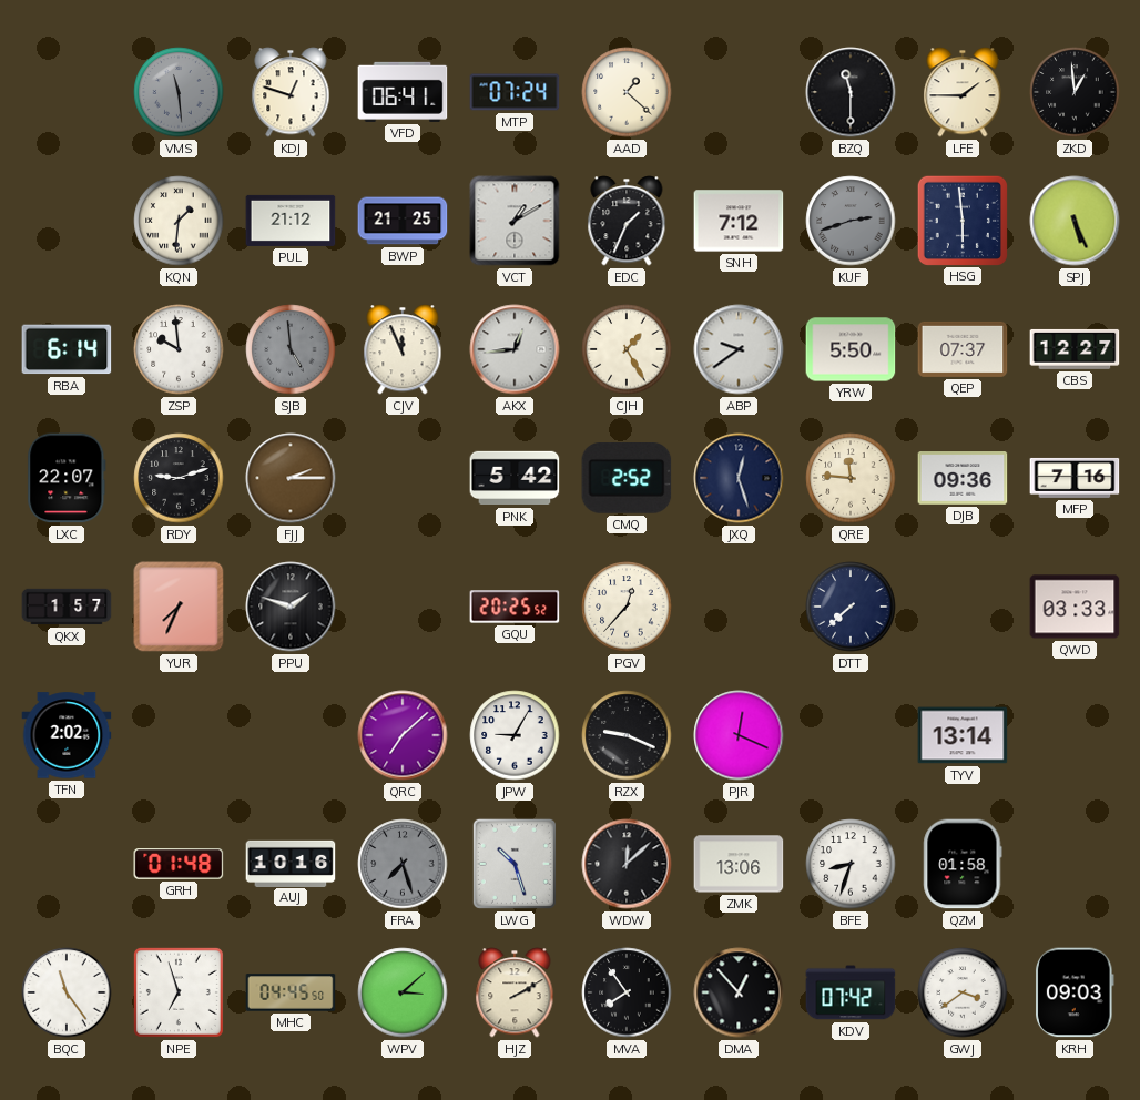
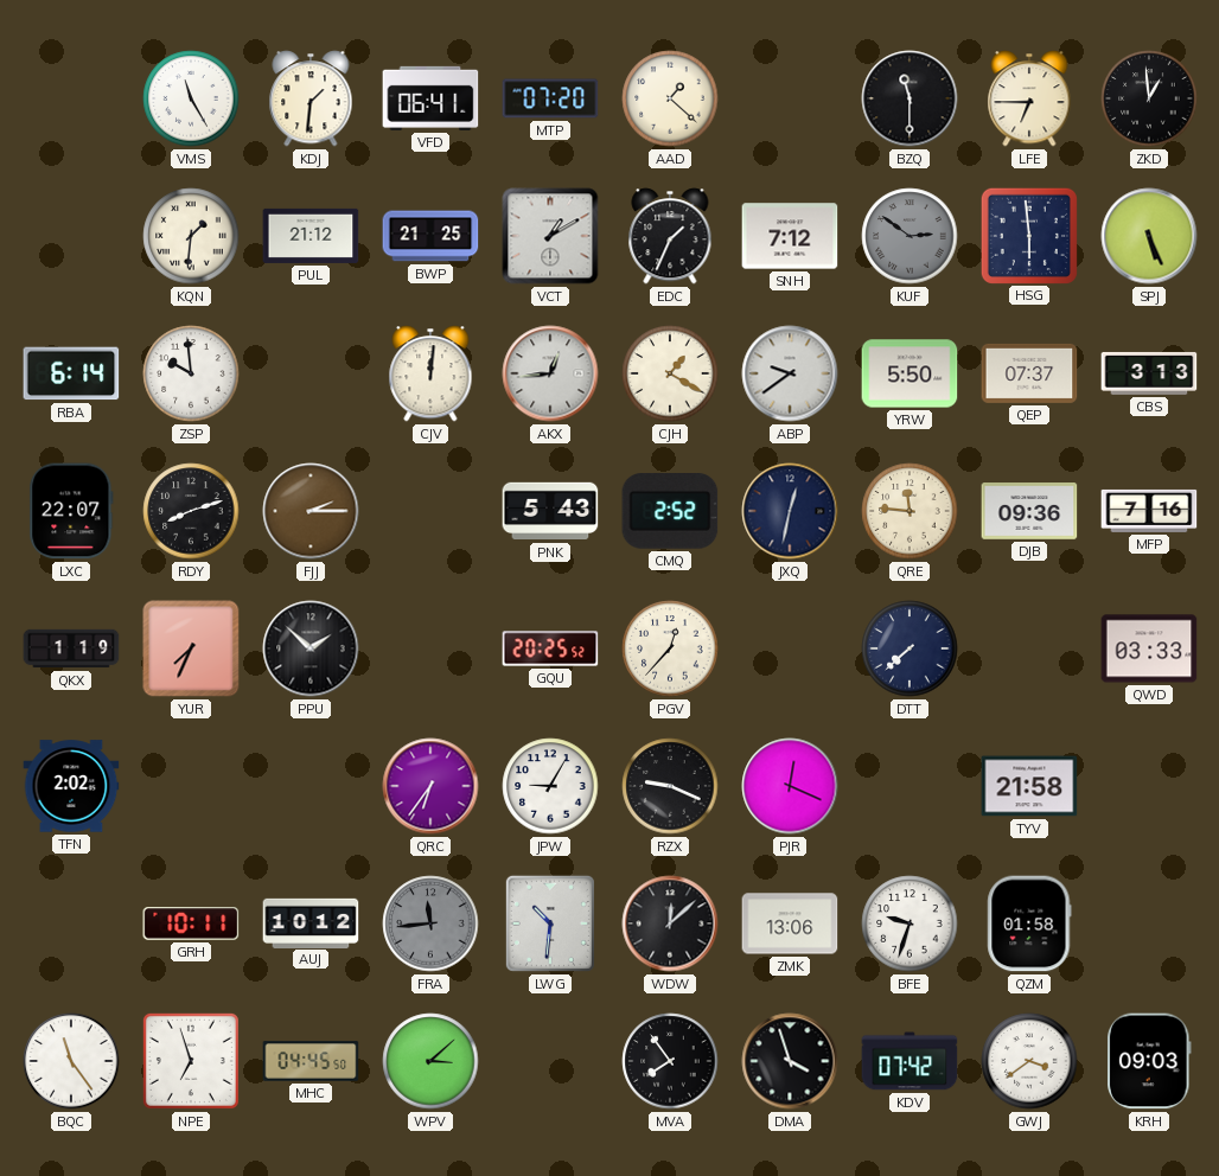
VMS: 11:29 -> 11:25
VMS dial: grey -> white
KDJ: 12:48 -> 1:31
MTP: 07:24 -> 07:20
LFE: 1:45 -> 6:45
KUF: 2:42 -> 2:51
SJB: 4:59 -> none
CJV: 11:56 -> 12:01
CJH: 1:25 -> 1:20
CBS: 12:27 -> 3:13
RDY: 9:12 -> 8:12
PNK: 5:42 -> 5:43
JXQ: 12:27 -> 12:32
QKX: 1:57 -> 1:19
PPU: 1:48 -> 1:52
QRC: 7:08 -> 6:36
TYV: 13:14 -> 21:58
GRH: 01:48 -> 10:11
AUJ: 10:16 -> 10:12
FRA: 7:27 -> 11:44
LWG: 10:27 -> 10:31
BFE: 8:33 -> 9:33
HJZ: 2:10 -> none
DMA: 12:53 -> 3:57
